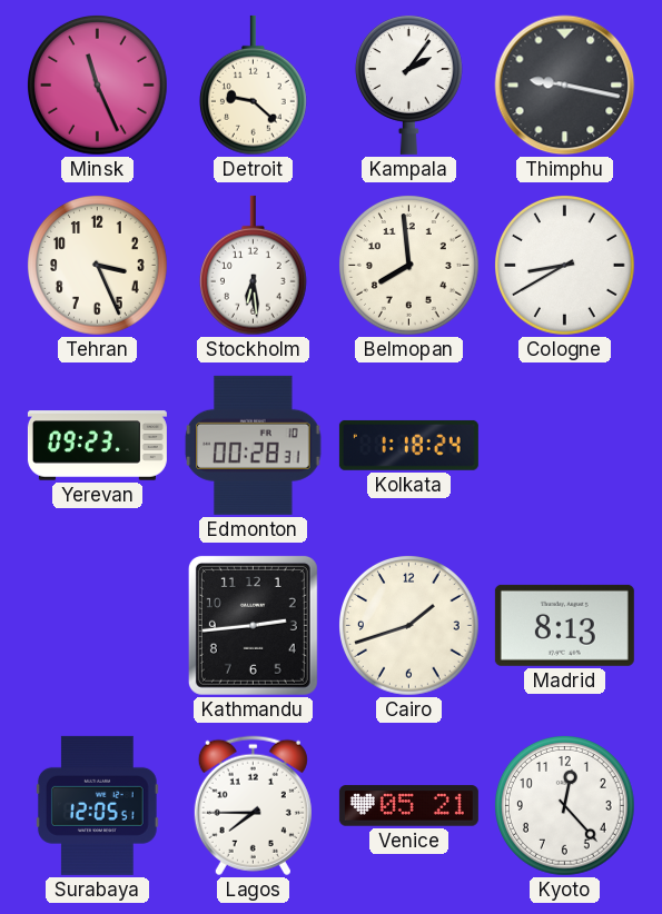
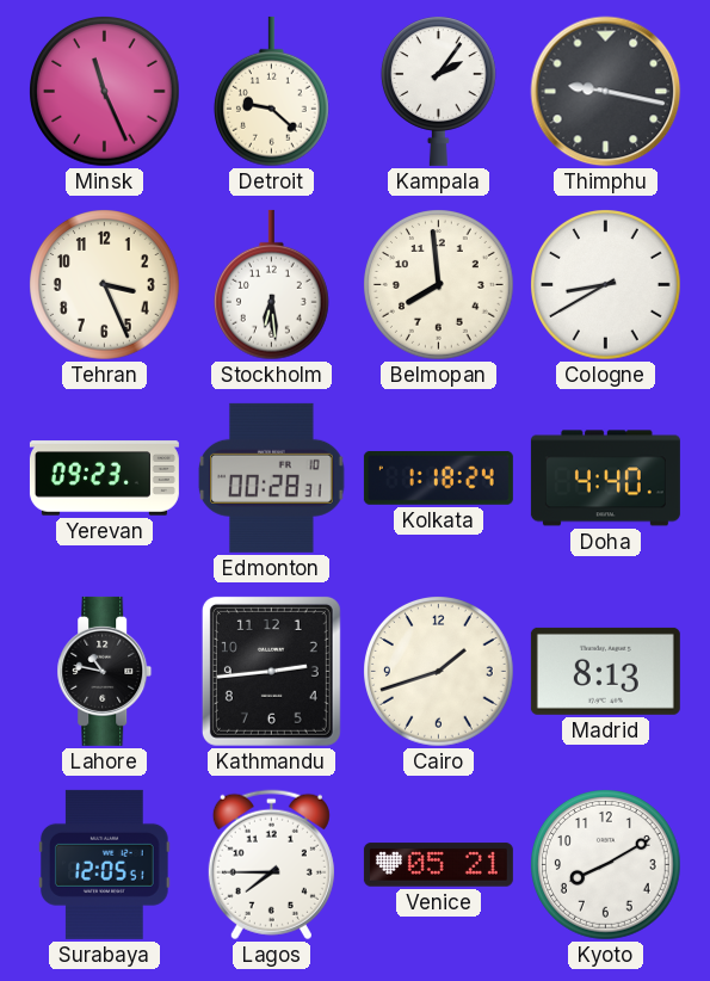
Doha: none -> 4:40
Lahore: none -> 10:47
Kyoto: 12:23 -> 8:10
